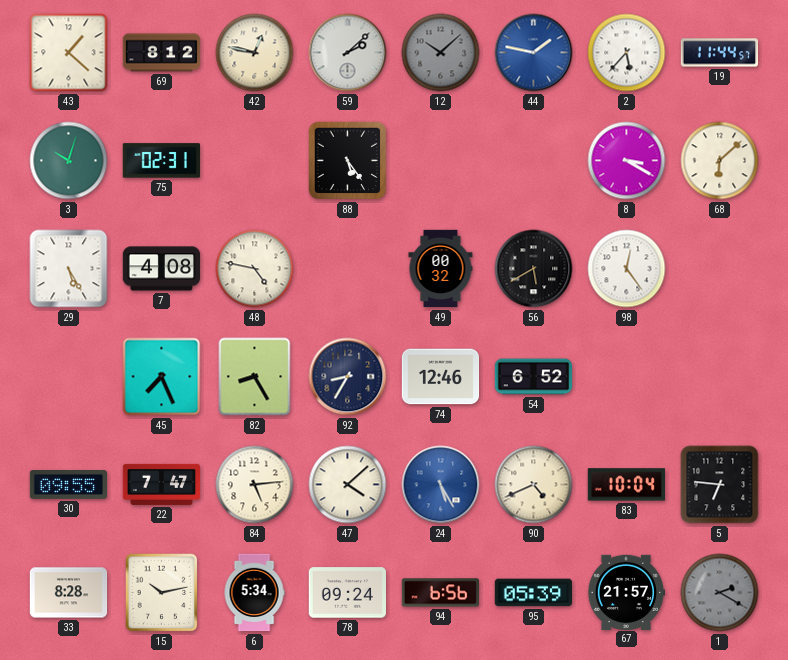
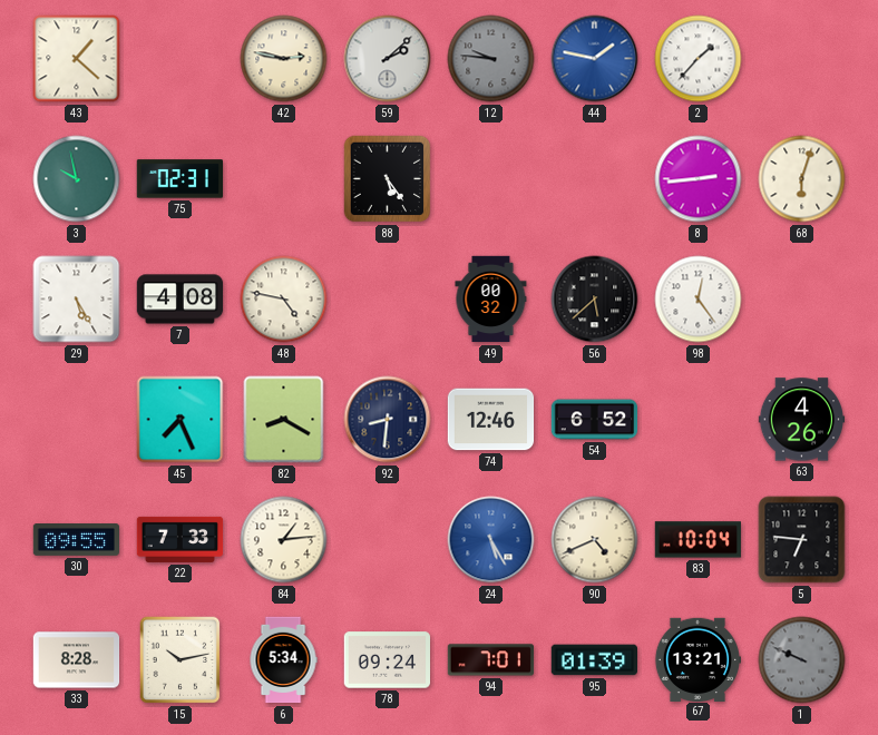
69: 8:12 -> none
42: 12:47 -> 2:47
12: 10:08 -> 9:46
2: 5:37 -> 1:37
19: 11:44 -> none
3: 10:03 -> 9:58
8: 3:20 -> 2:44
68: 6:08 -> 6:03
56: 5:40 -> 5:38
82: 8:25 -> 8:20
92: 8:35 -> 8:31
63: none -> 4:26
22: 7:47 -> 7:33
84: 5:14 -> 1:14
47: 4:08 -> none
94: 6:56 -> 7:01
95: 05:39 -> 01:39
67: 21:57 -> 13:21
1: 2:20 -> 9:49
